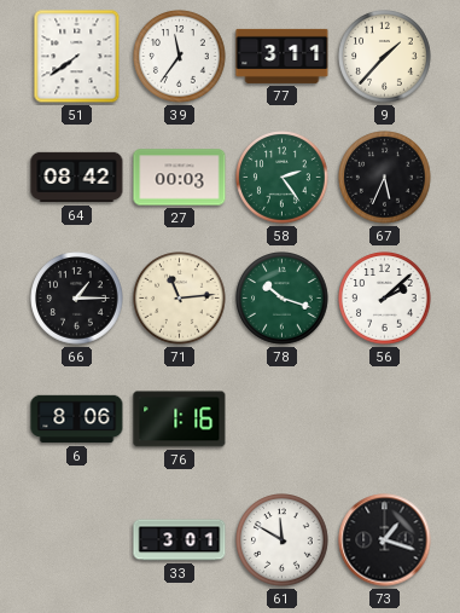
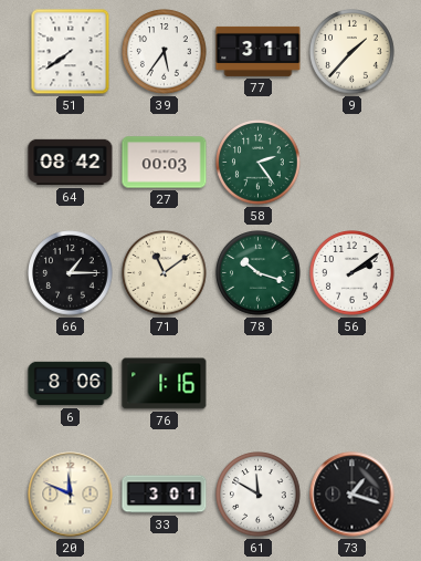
39: 11:36 -> 5:36
67: 5:34 -> none
71: 11:14 -> 11:09
56: 2:08 -> 2:09
20: none -> 11:49
